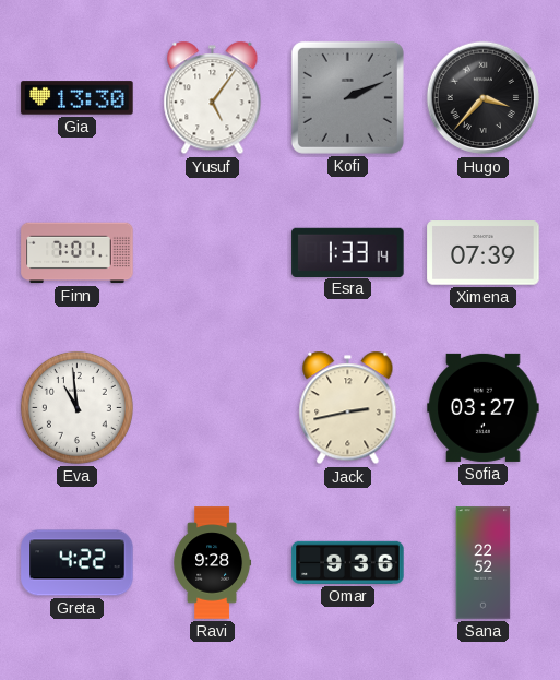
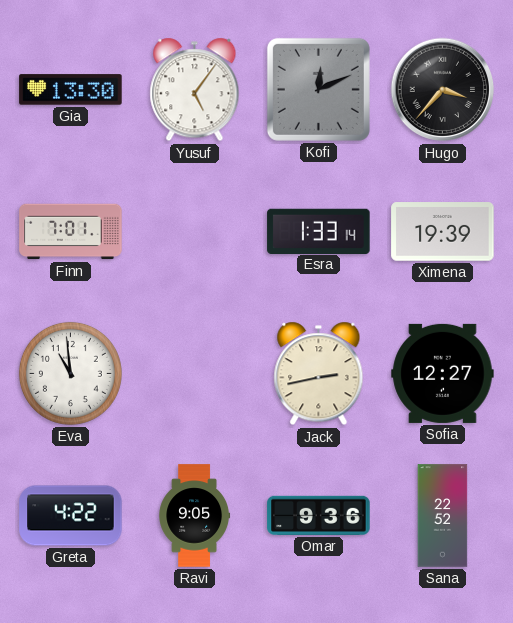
Kofi: 2:11 -> 12:11
Ximena: 07:39 -> 19:39
Sofia: 03:27 -> 12:27
Ravi: 9:28 -> 9:05
